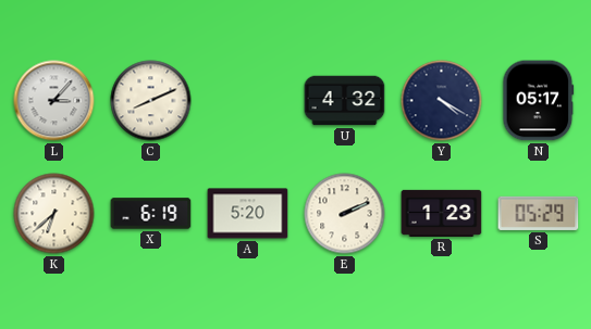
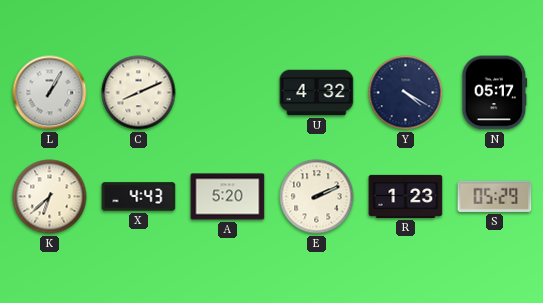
L: 3:07 -> 1:05
X: 6:19 -> 4:43
